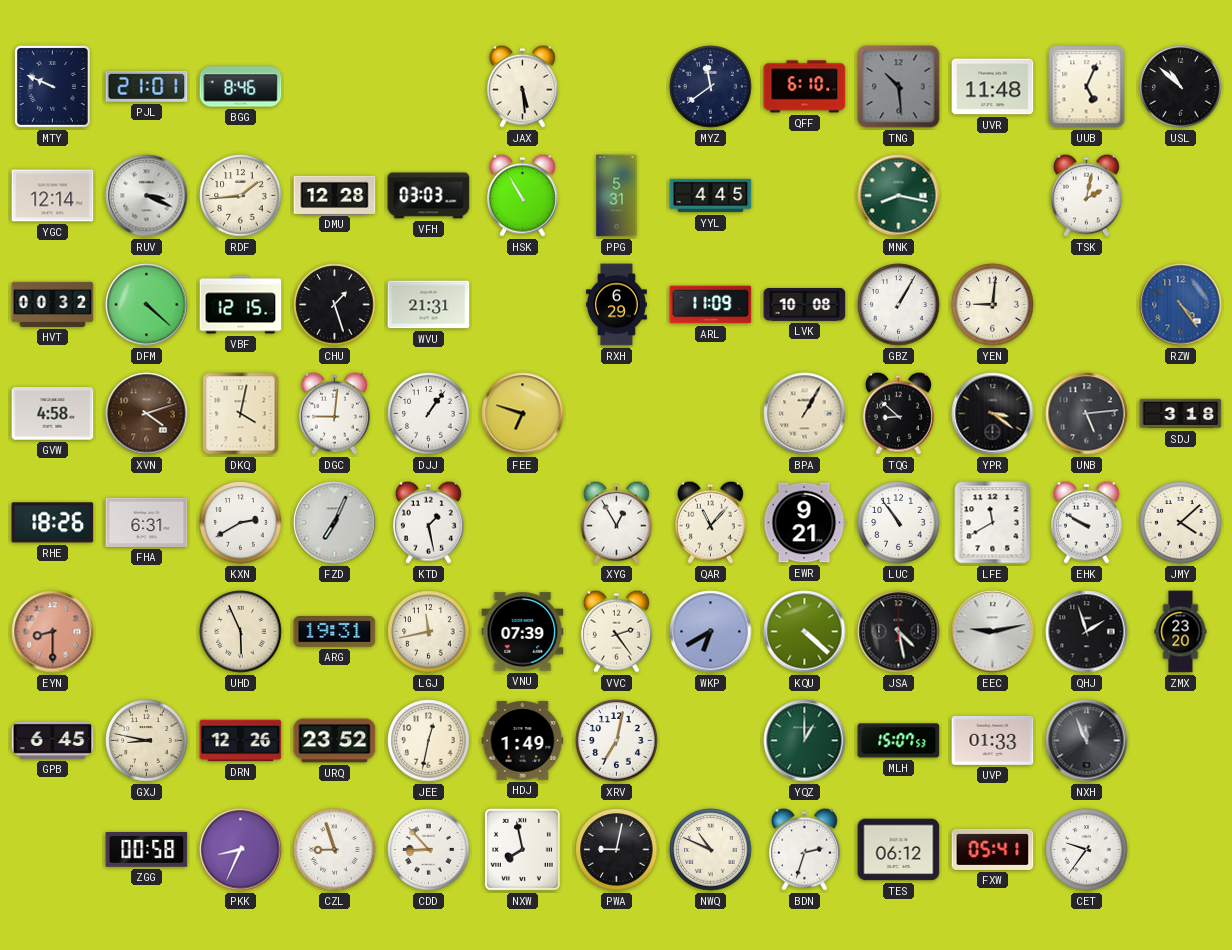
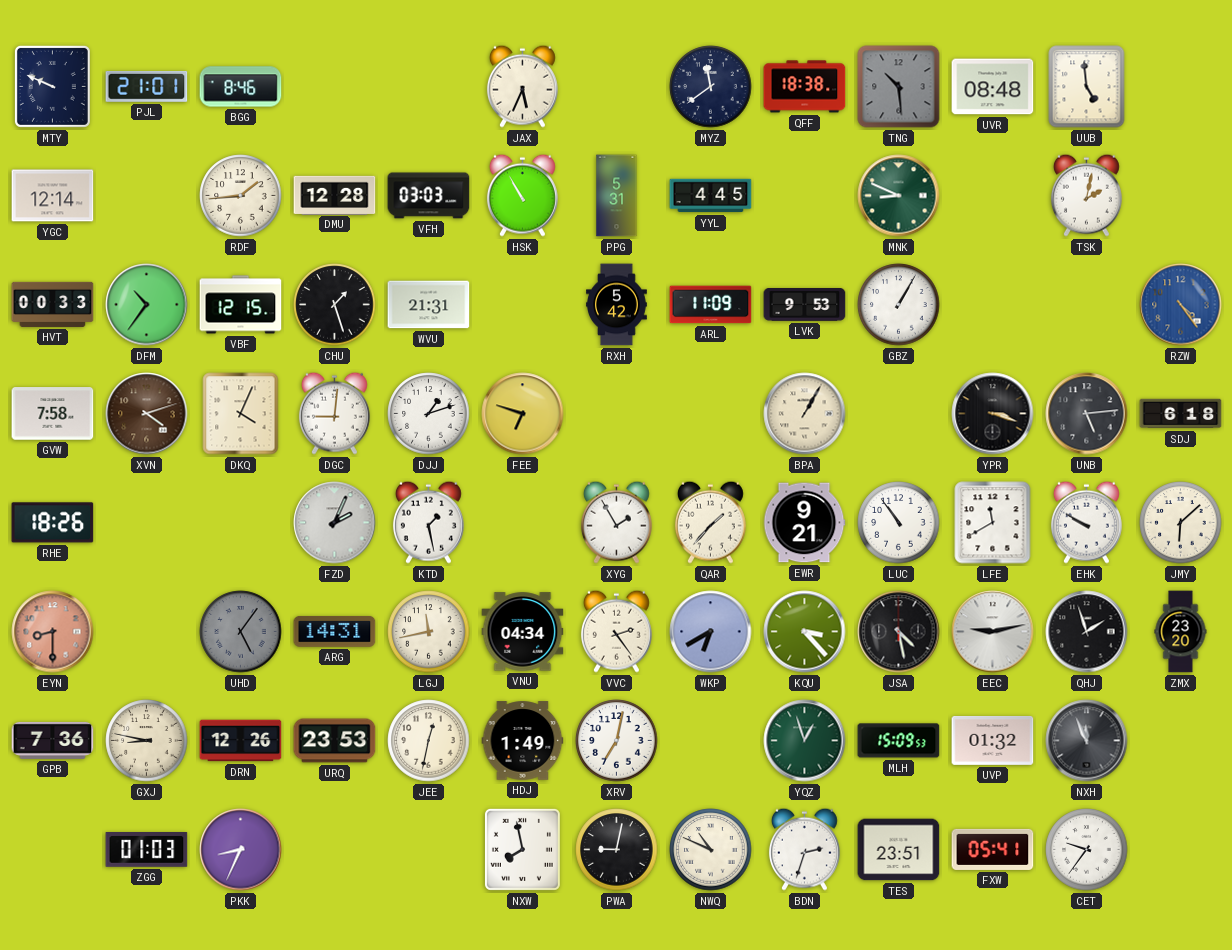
JAX: 5:29 -> 5:34
QFF: 6:10 -> 18:38
UVR: 11:48 -> 08:48
UUB: 5:04 -> 4:59
USL: 10:52 -> none
RUV: 3:19 -> none
MNK: 8:17 -> 8:49
HVT: 00:32 -> 00:33
DFM: 4:22 -> 10:36
RXH: 6:29 -> 5:42
LVK: 10:08 -> 9:53
YEN: 9:01 -> none
GVW: 4:58 -> 7:58
DKQ: 4:02 -> 4:04
DJJ: 1:06 -> 1:12
TQG: 8:52 -> none
YPR: 3:21 -> 3:18
SDJ: 3:18 -> 6:18
FHA: 6:31 -> none
KXN: 2:40 -> none
FZD: 7:04 -> 2:04
XYG: 12:55 -> 1:55
QAR: 11:07 -> 1:37
JMY: 4:08 -> 6:08
UHD: 5:56 -> 5:06
UHD dial: cream -> grey
ARG: 19:31 -> 14:31
VNU: 07:39 -> 04:34
KQU: 4:22 -> 3:23
GPB: 6:45 -> 7:36
URQ: 23:52 -> 23:53
YQZ: 1:00 -> 12:57
MLH: 15:07 -> 15:09
UVP: 01:33 -> 01:32
ZGG: 00:58 -> 01:03
CZL: 8:57 -> none
CDD: 8:53 -> none
TES: 06:12 -> 23:51
